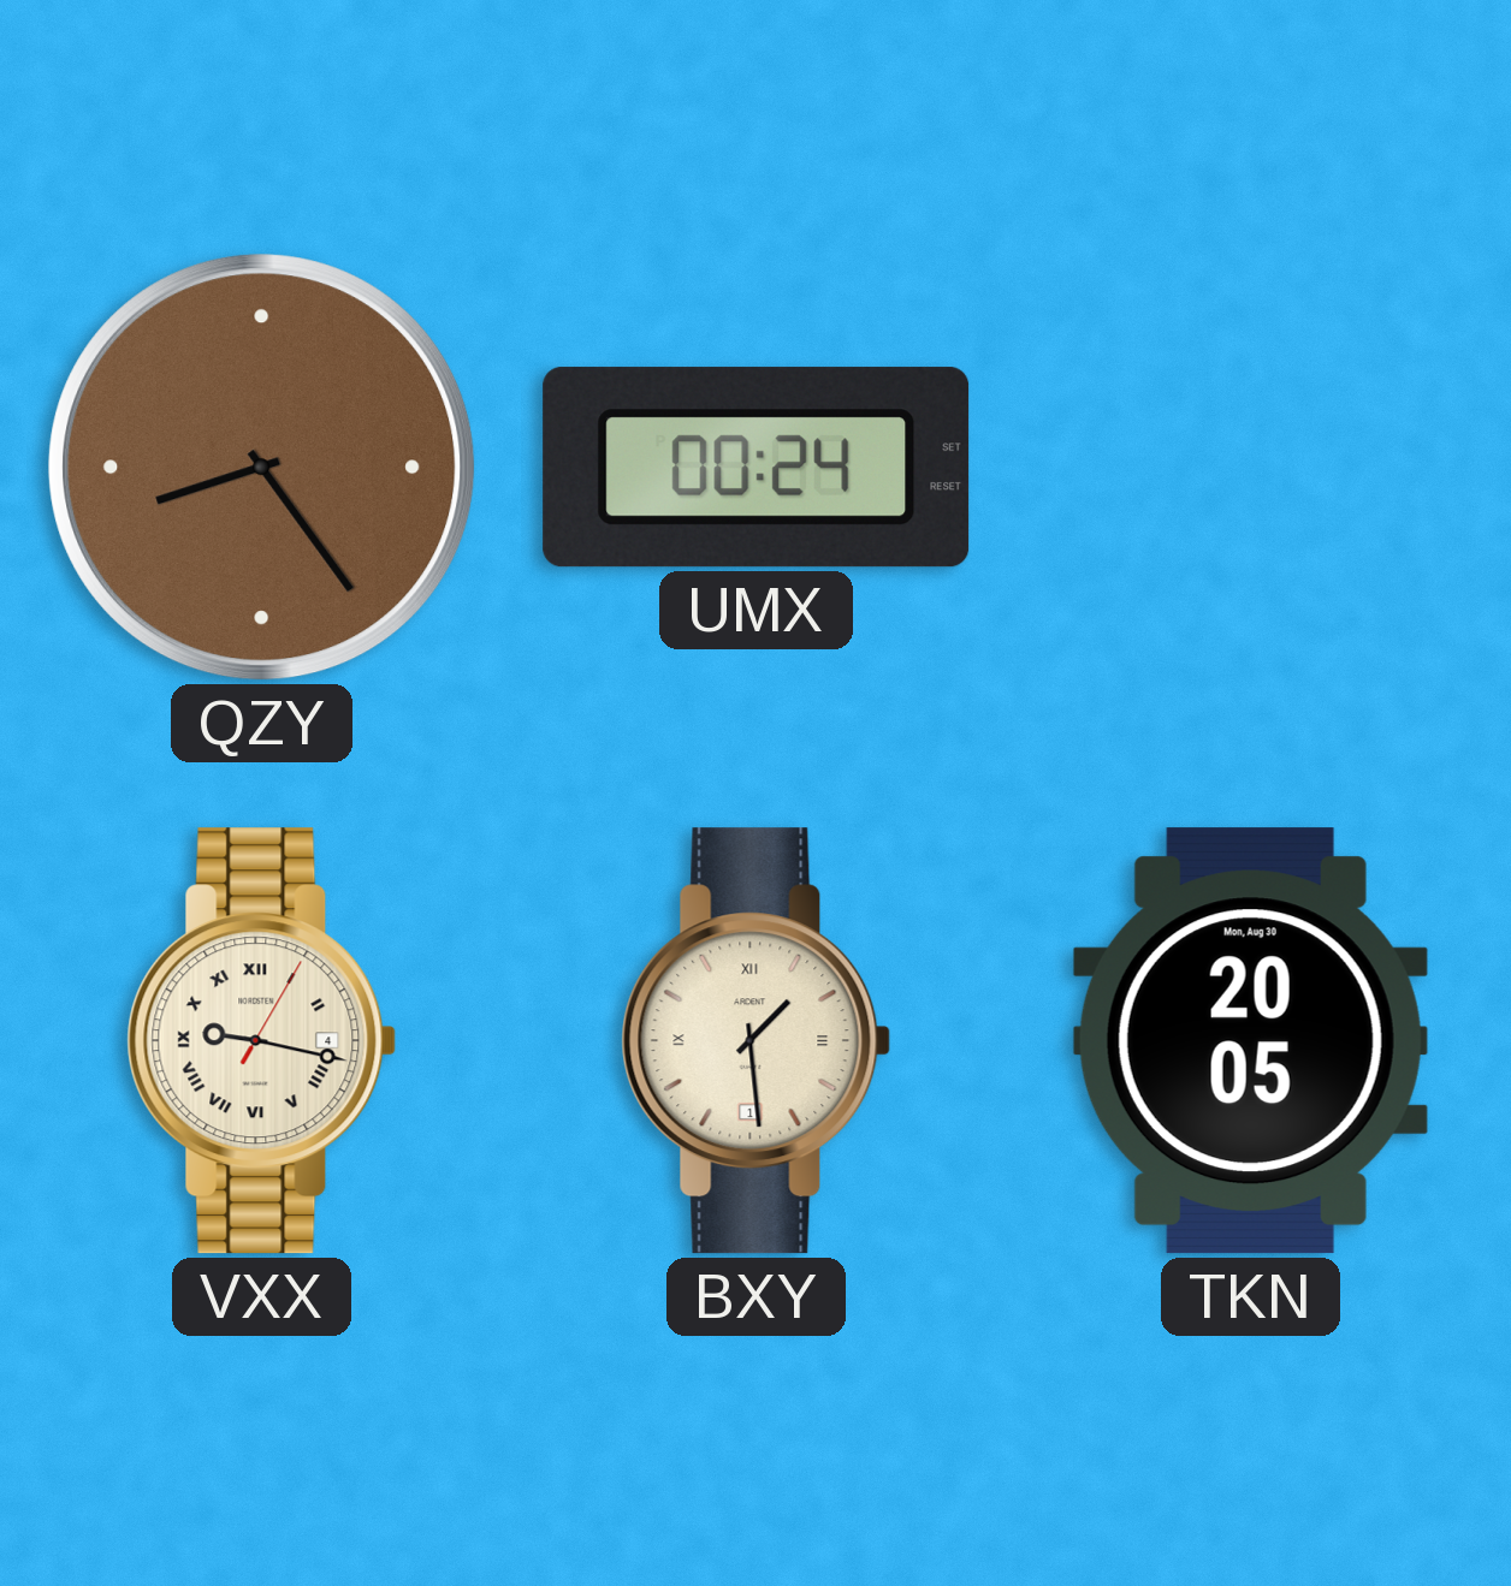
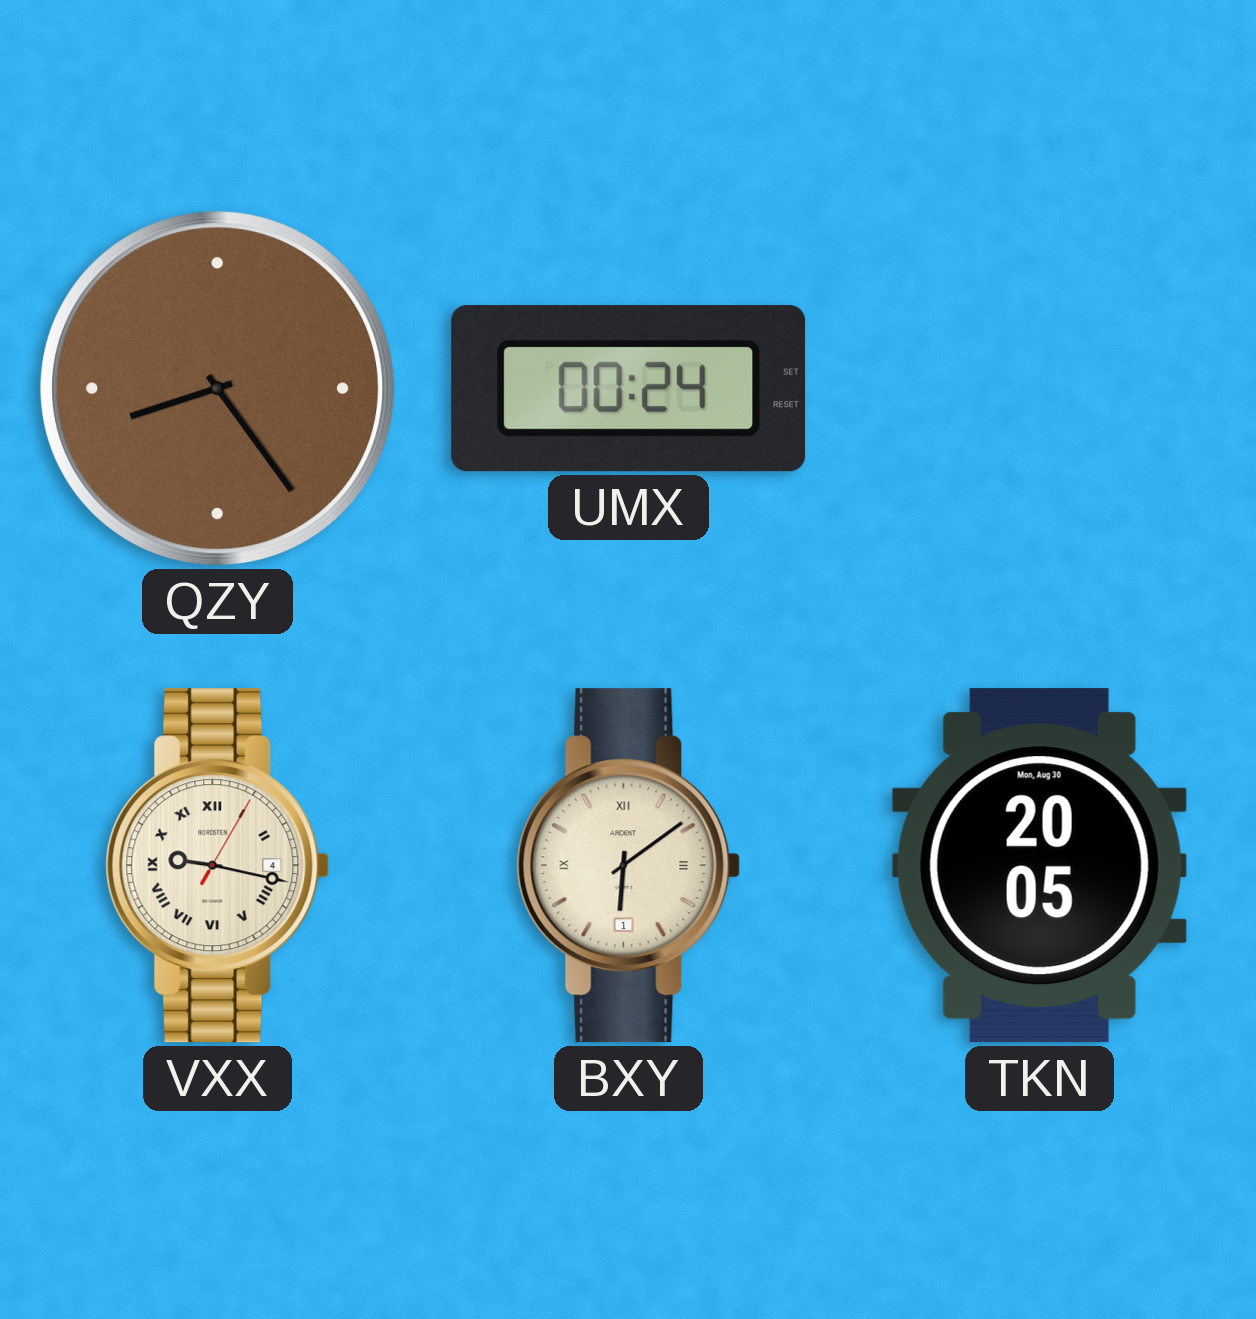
BXY: 1:29 -> 6:09
